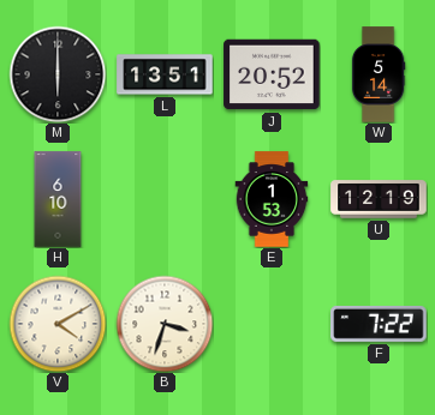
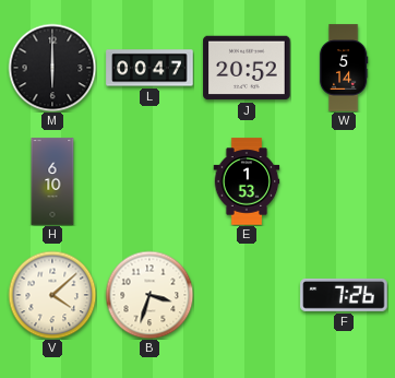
L: 13:51 -> 00:47
U: 12:19 -> none
V: 4:10 -> 4:08
F: 7:22 -> 7:26
